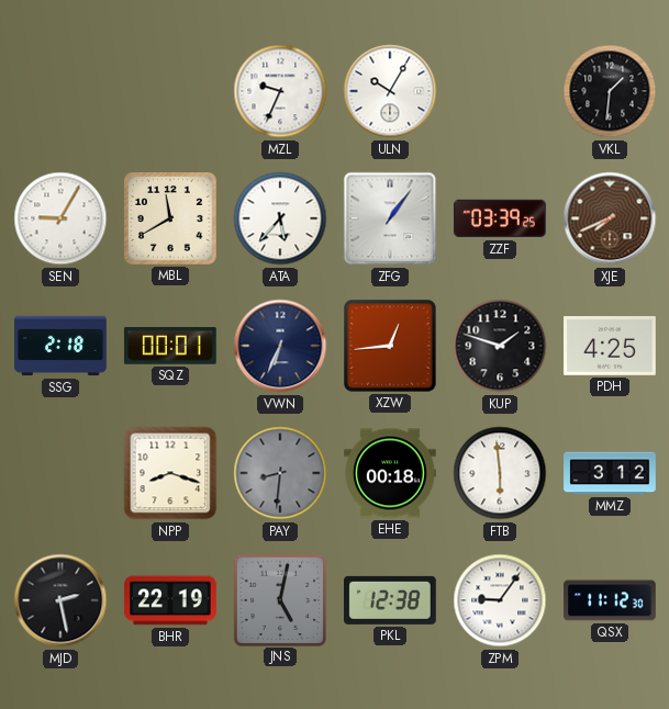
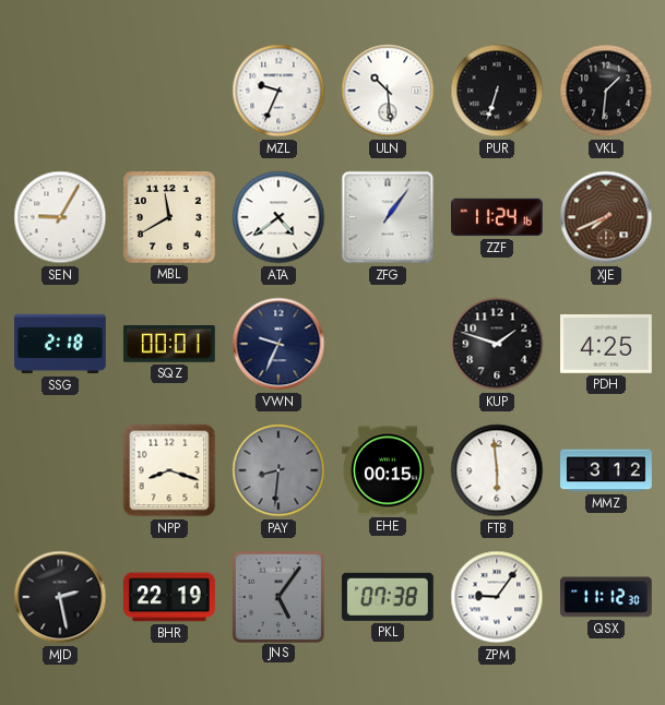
ULN: 10:05 -> 10:29
PUR: none -> 6:33
ATA: 5:37 -> 4:39
ZZF: 03:39 -> 11:24
VWN: 6:34 -> 9:34
XZW: 12:44 -> none
EHE: 00:18 -> 00:15
JNS: 5:02 -> 5:06
PKL: 12:38 -> 07:38
